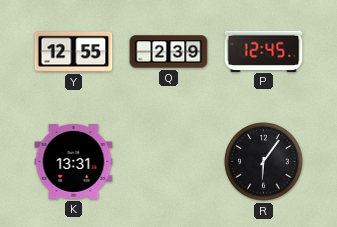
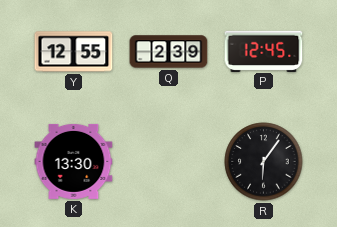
K: 13:31 -> 13:30
